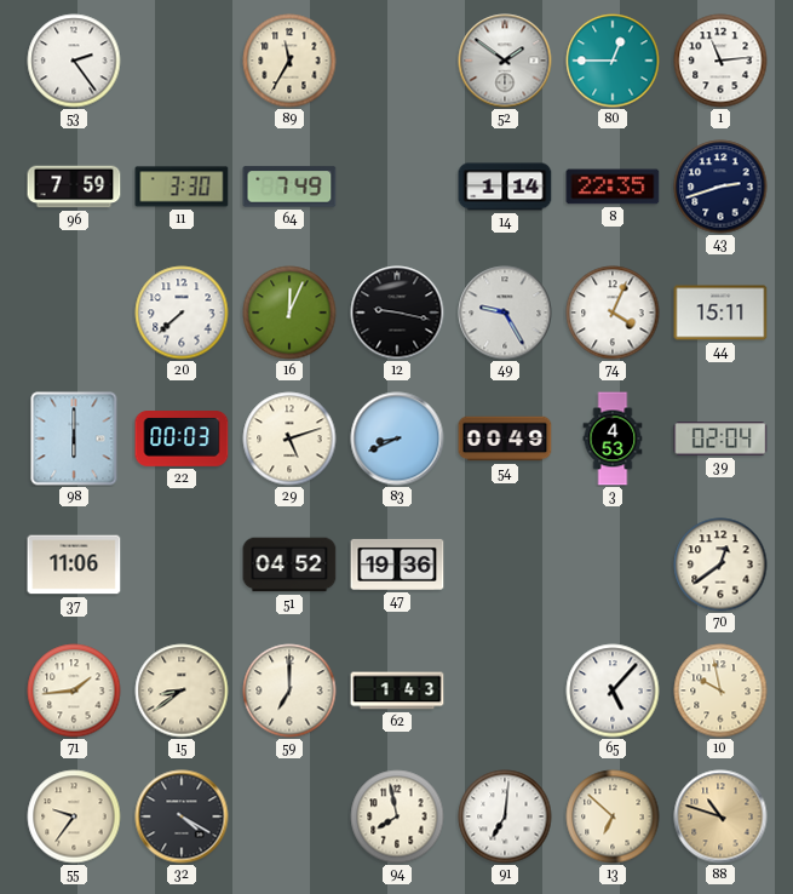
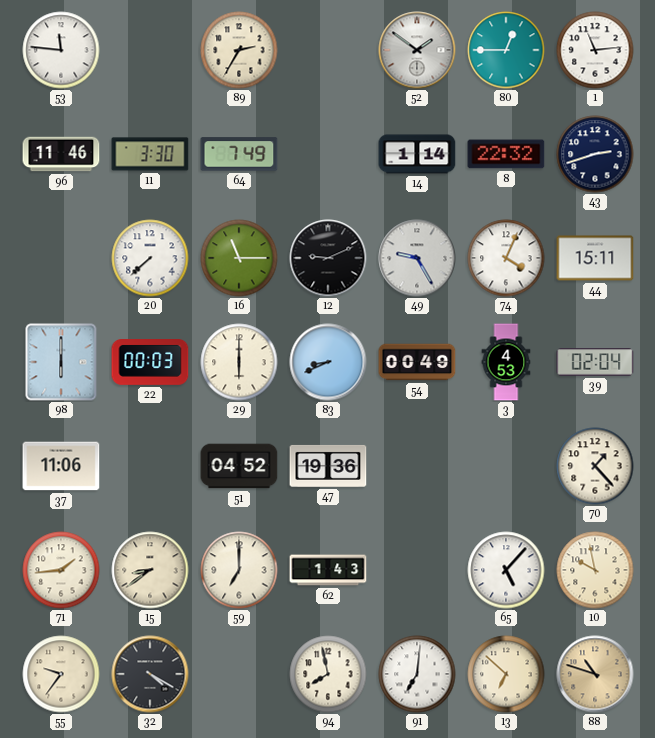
53: 2:24 -> 11:46
89: 11:35 -> 2:35
96: 7:59 -> 11:46
8: 22:35 -> 22:32
16: 12:04 -> 11:15
12: 9:17 -> 9:11
29: 5:12 -> 6:00
70: 12:39 -> 1:23
